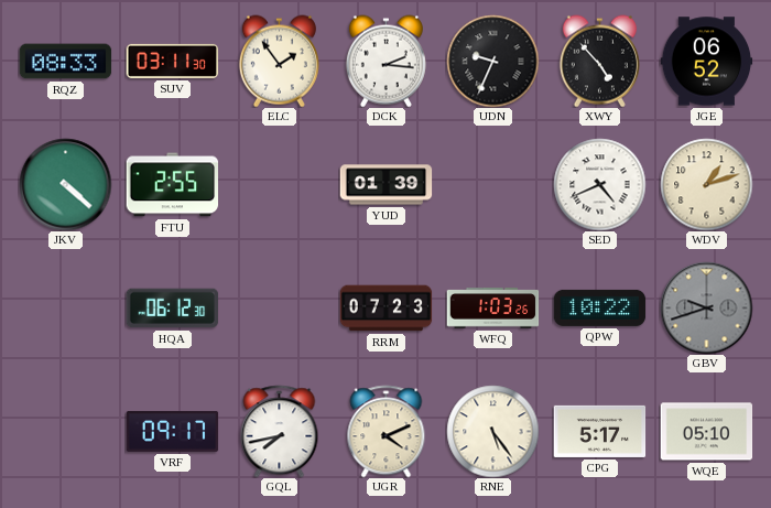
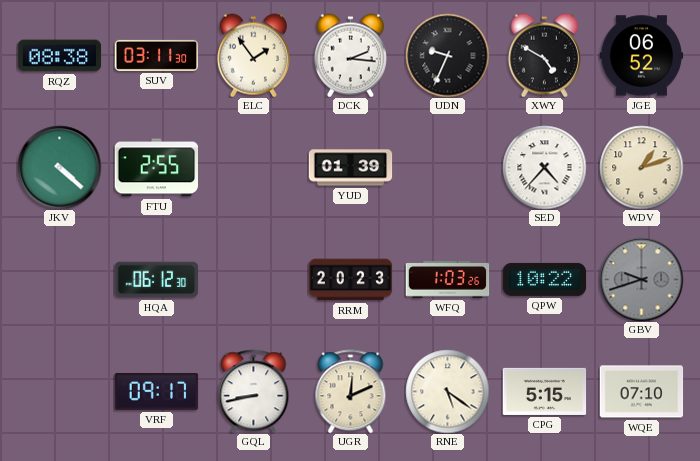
RQZ: 08:33 -> 08:38
XWY: 4:53 -> 4:50
SED: 4:41 -> 4:37
RRM: 07:23 -> 20:23
GQL: 7:43 -> 8:43
UGR: 4:11 -> 12:11
RNE: 5:24 -> 5:21
CPG: 5:17 -> 5:15
WQE: 05:10 -> 07:10
